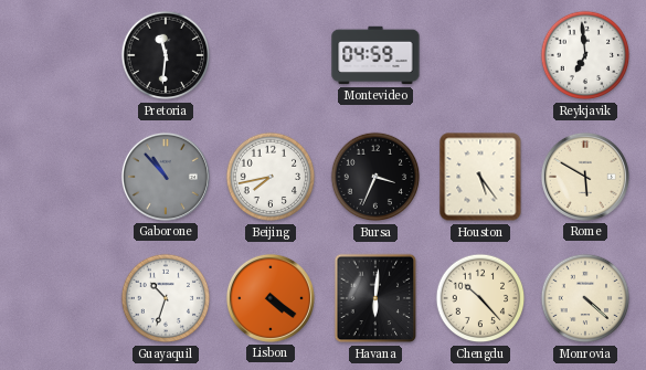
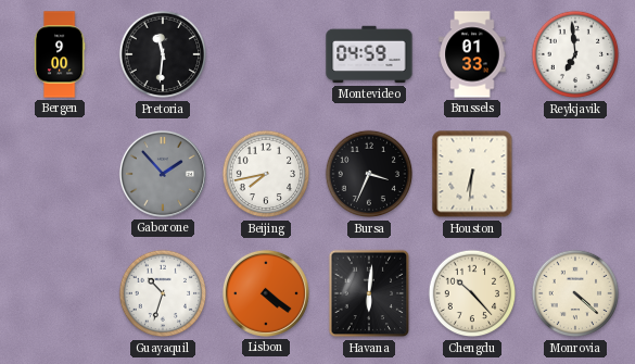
Bergen: none -> 9:00
Brussels: none -> 01:33
Gaborone: 10:53 -> 1:53
Houston: 5:24 -> 6:31
Rome: 5:50 -> none
